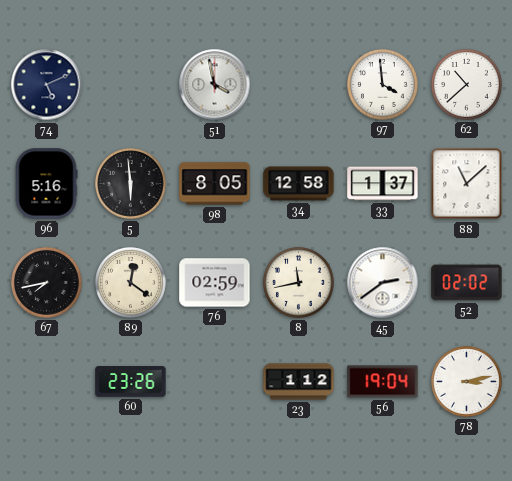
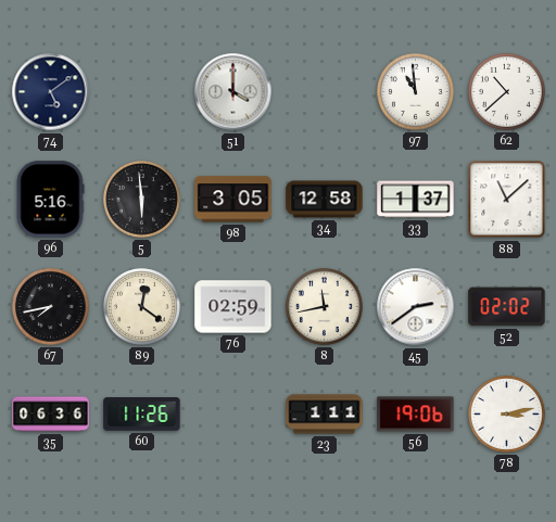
74: 5:11 -> 5:09
51: 3:58 -> 4:00
97: 3:59 -> 10:59
98: 8:05 -> 3:05
35: none -> 06:36
60: 23:26 -> 11:26
23: 1:12 -> 1:11
56: 19:04 -> 19:06
